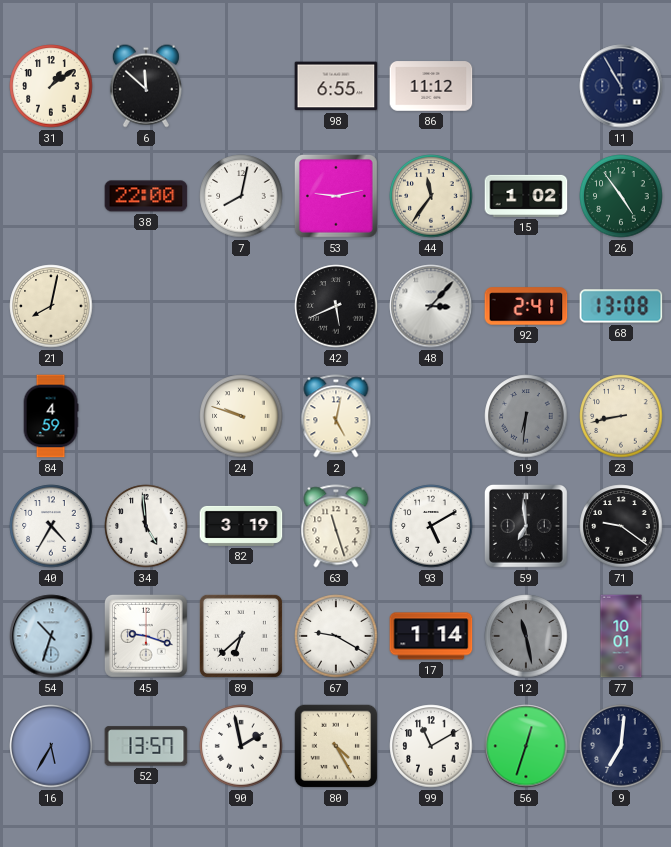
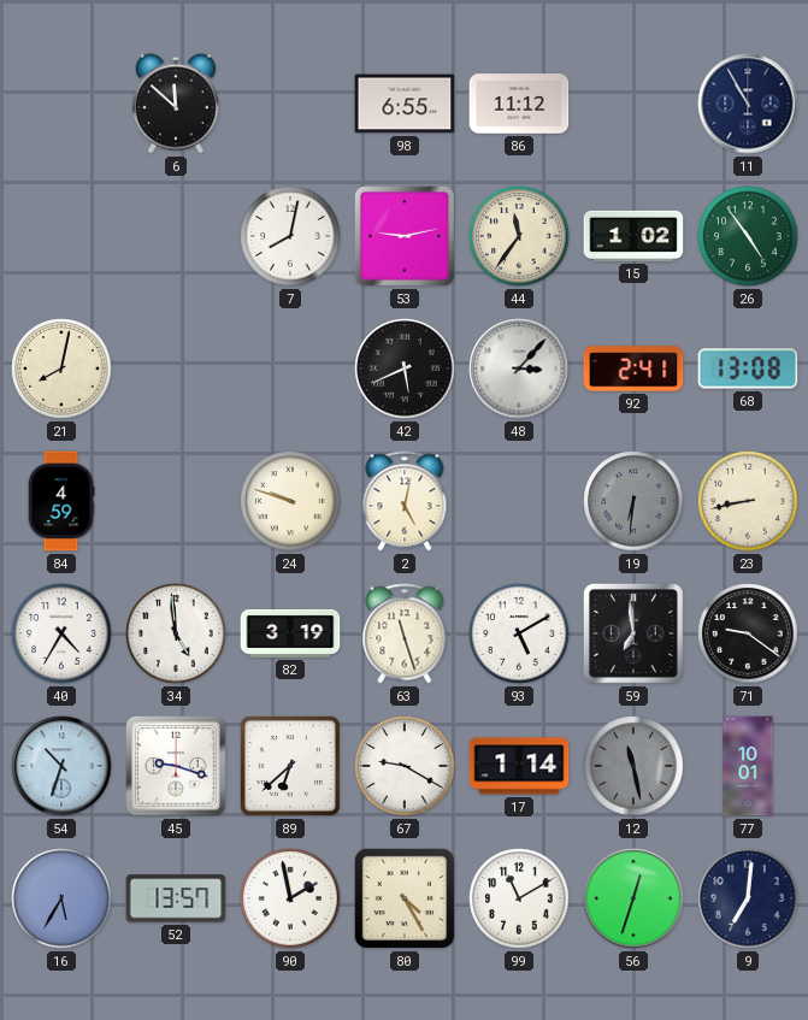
31: 1:09 -> none
38: 22:00 -> none
